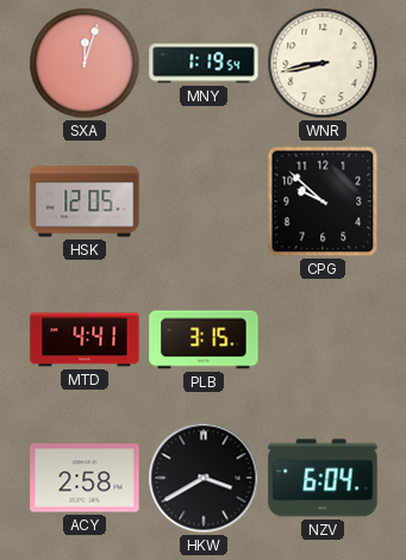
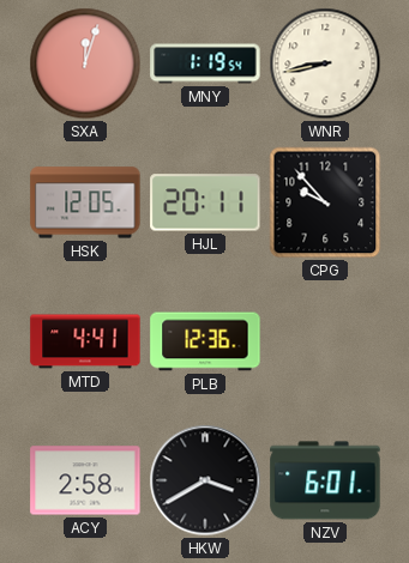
HJL: none -> 20:11
CPG: 9:52 -> 9:53
PLB: 3:15 -> 12:36
NZV: 6:04 -> 6:01
